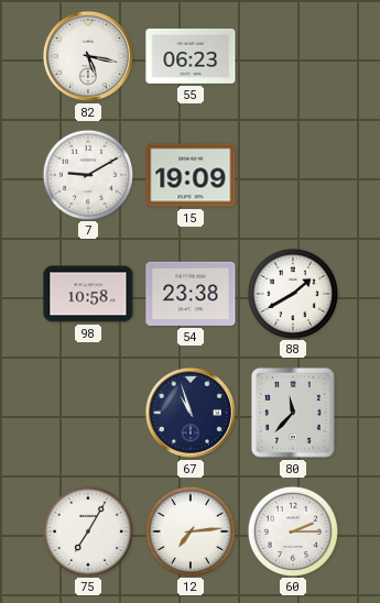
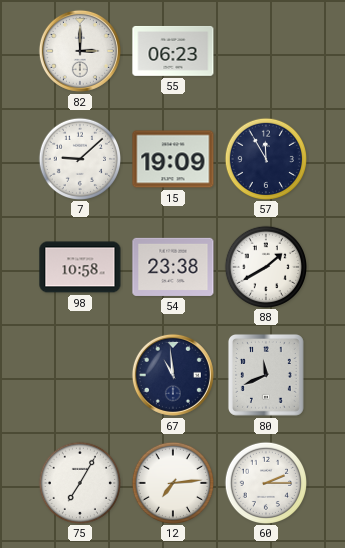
82: 5:17 -> 3:00
7: 9:10 -> 9:08
57: none -> 11:55
67: 10:57 -> 10:59
80: 11:37 -> 11:41
